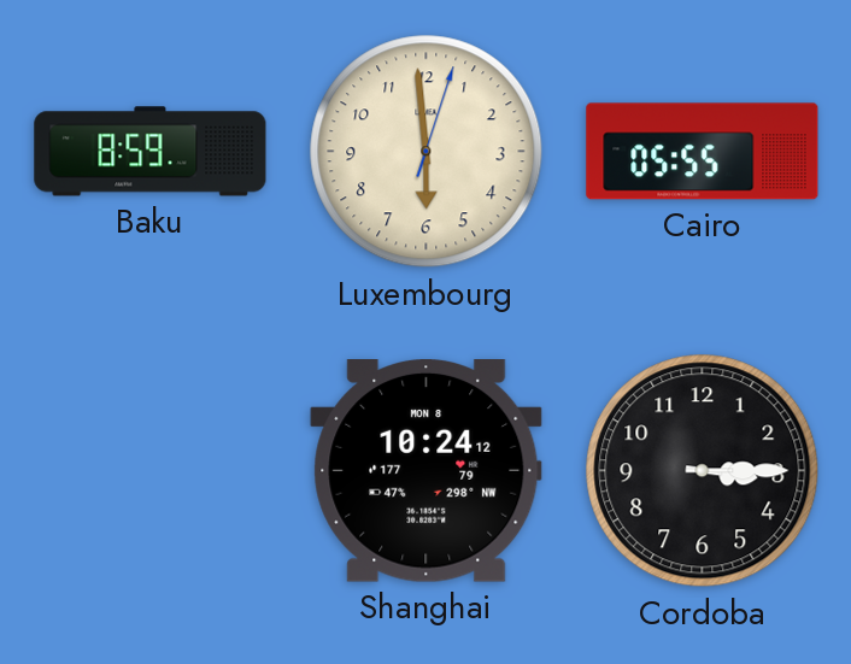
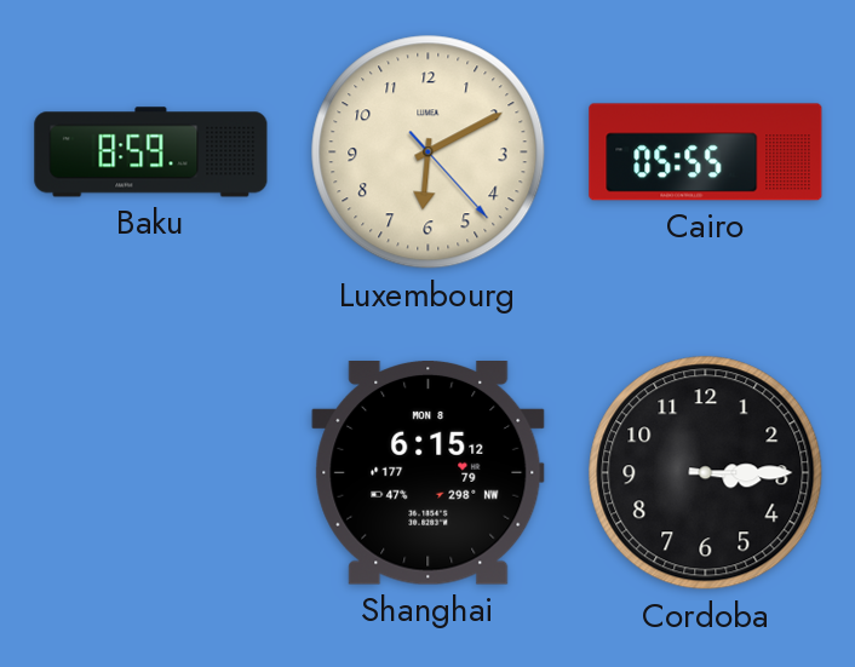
Luxembourg: 5:59 -> 6:10
Shanghai: 10:24 -> 6:15
